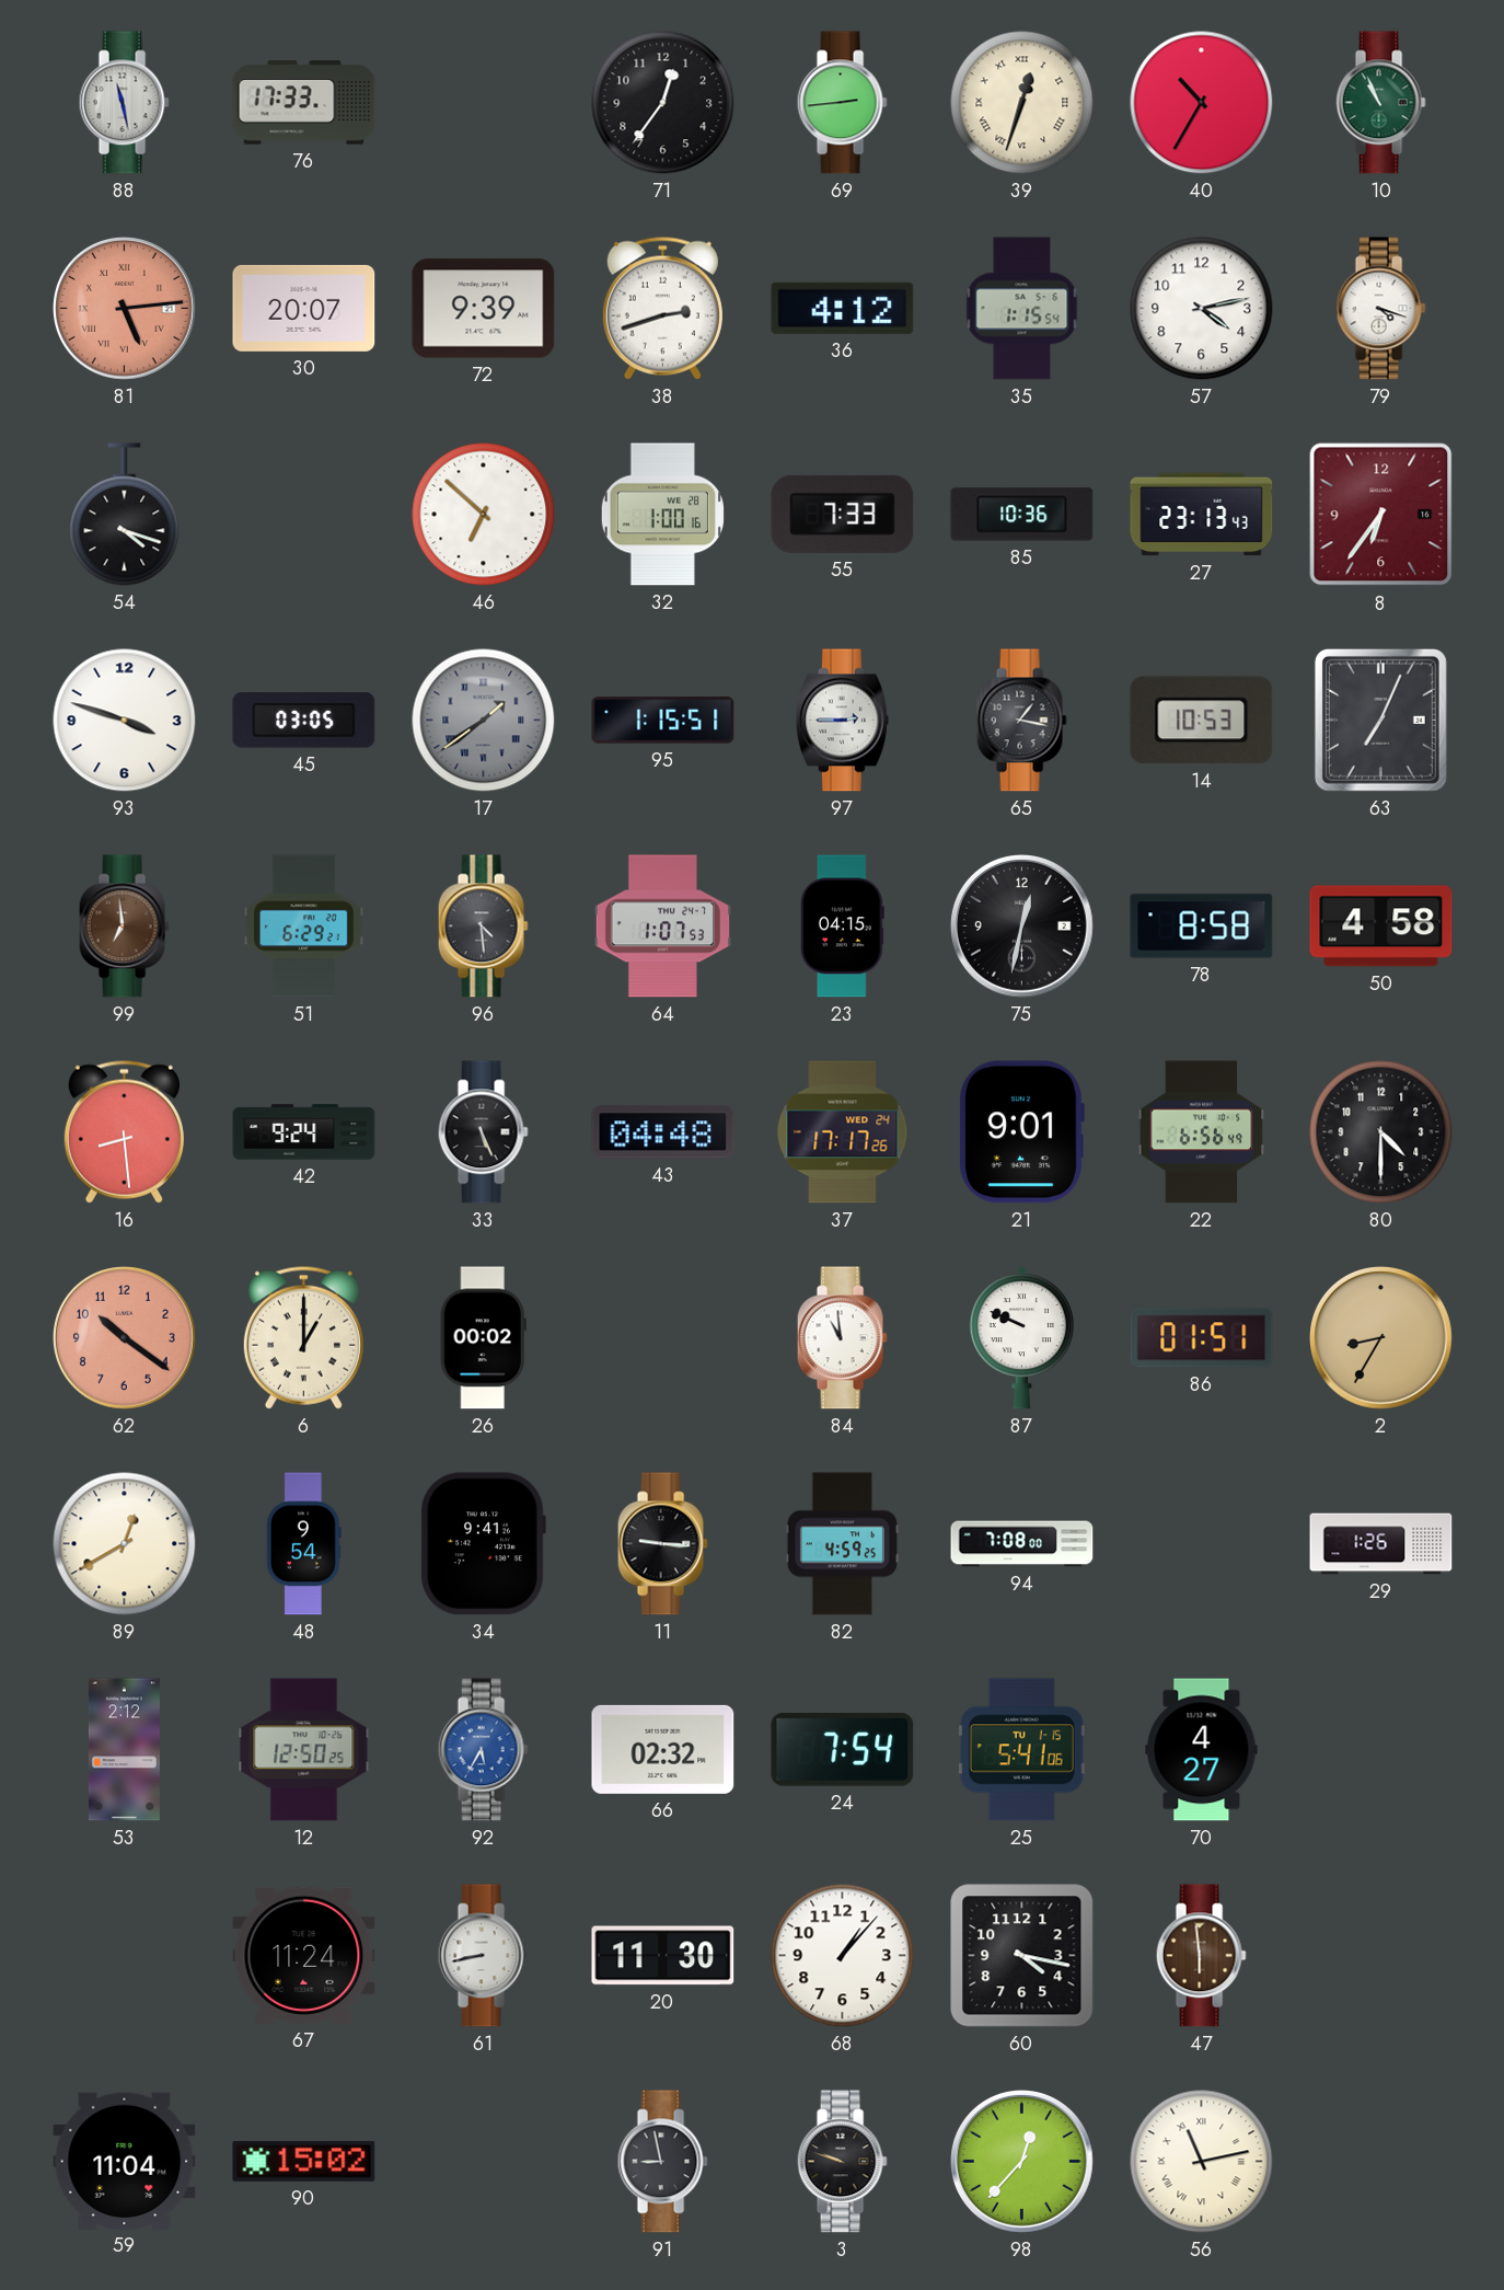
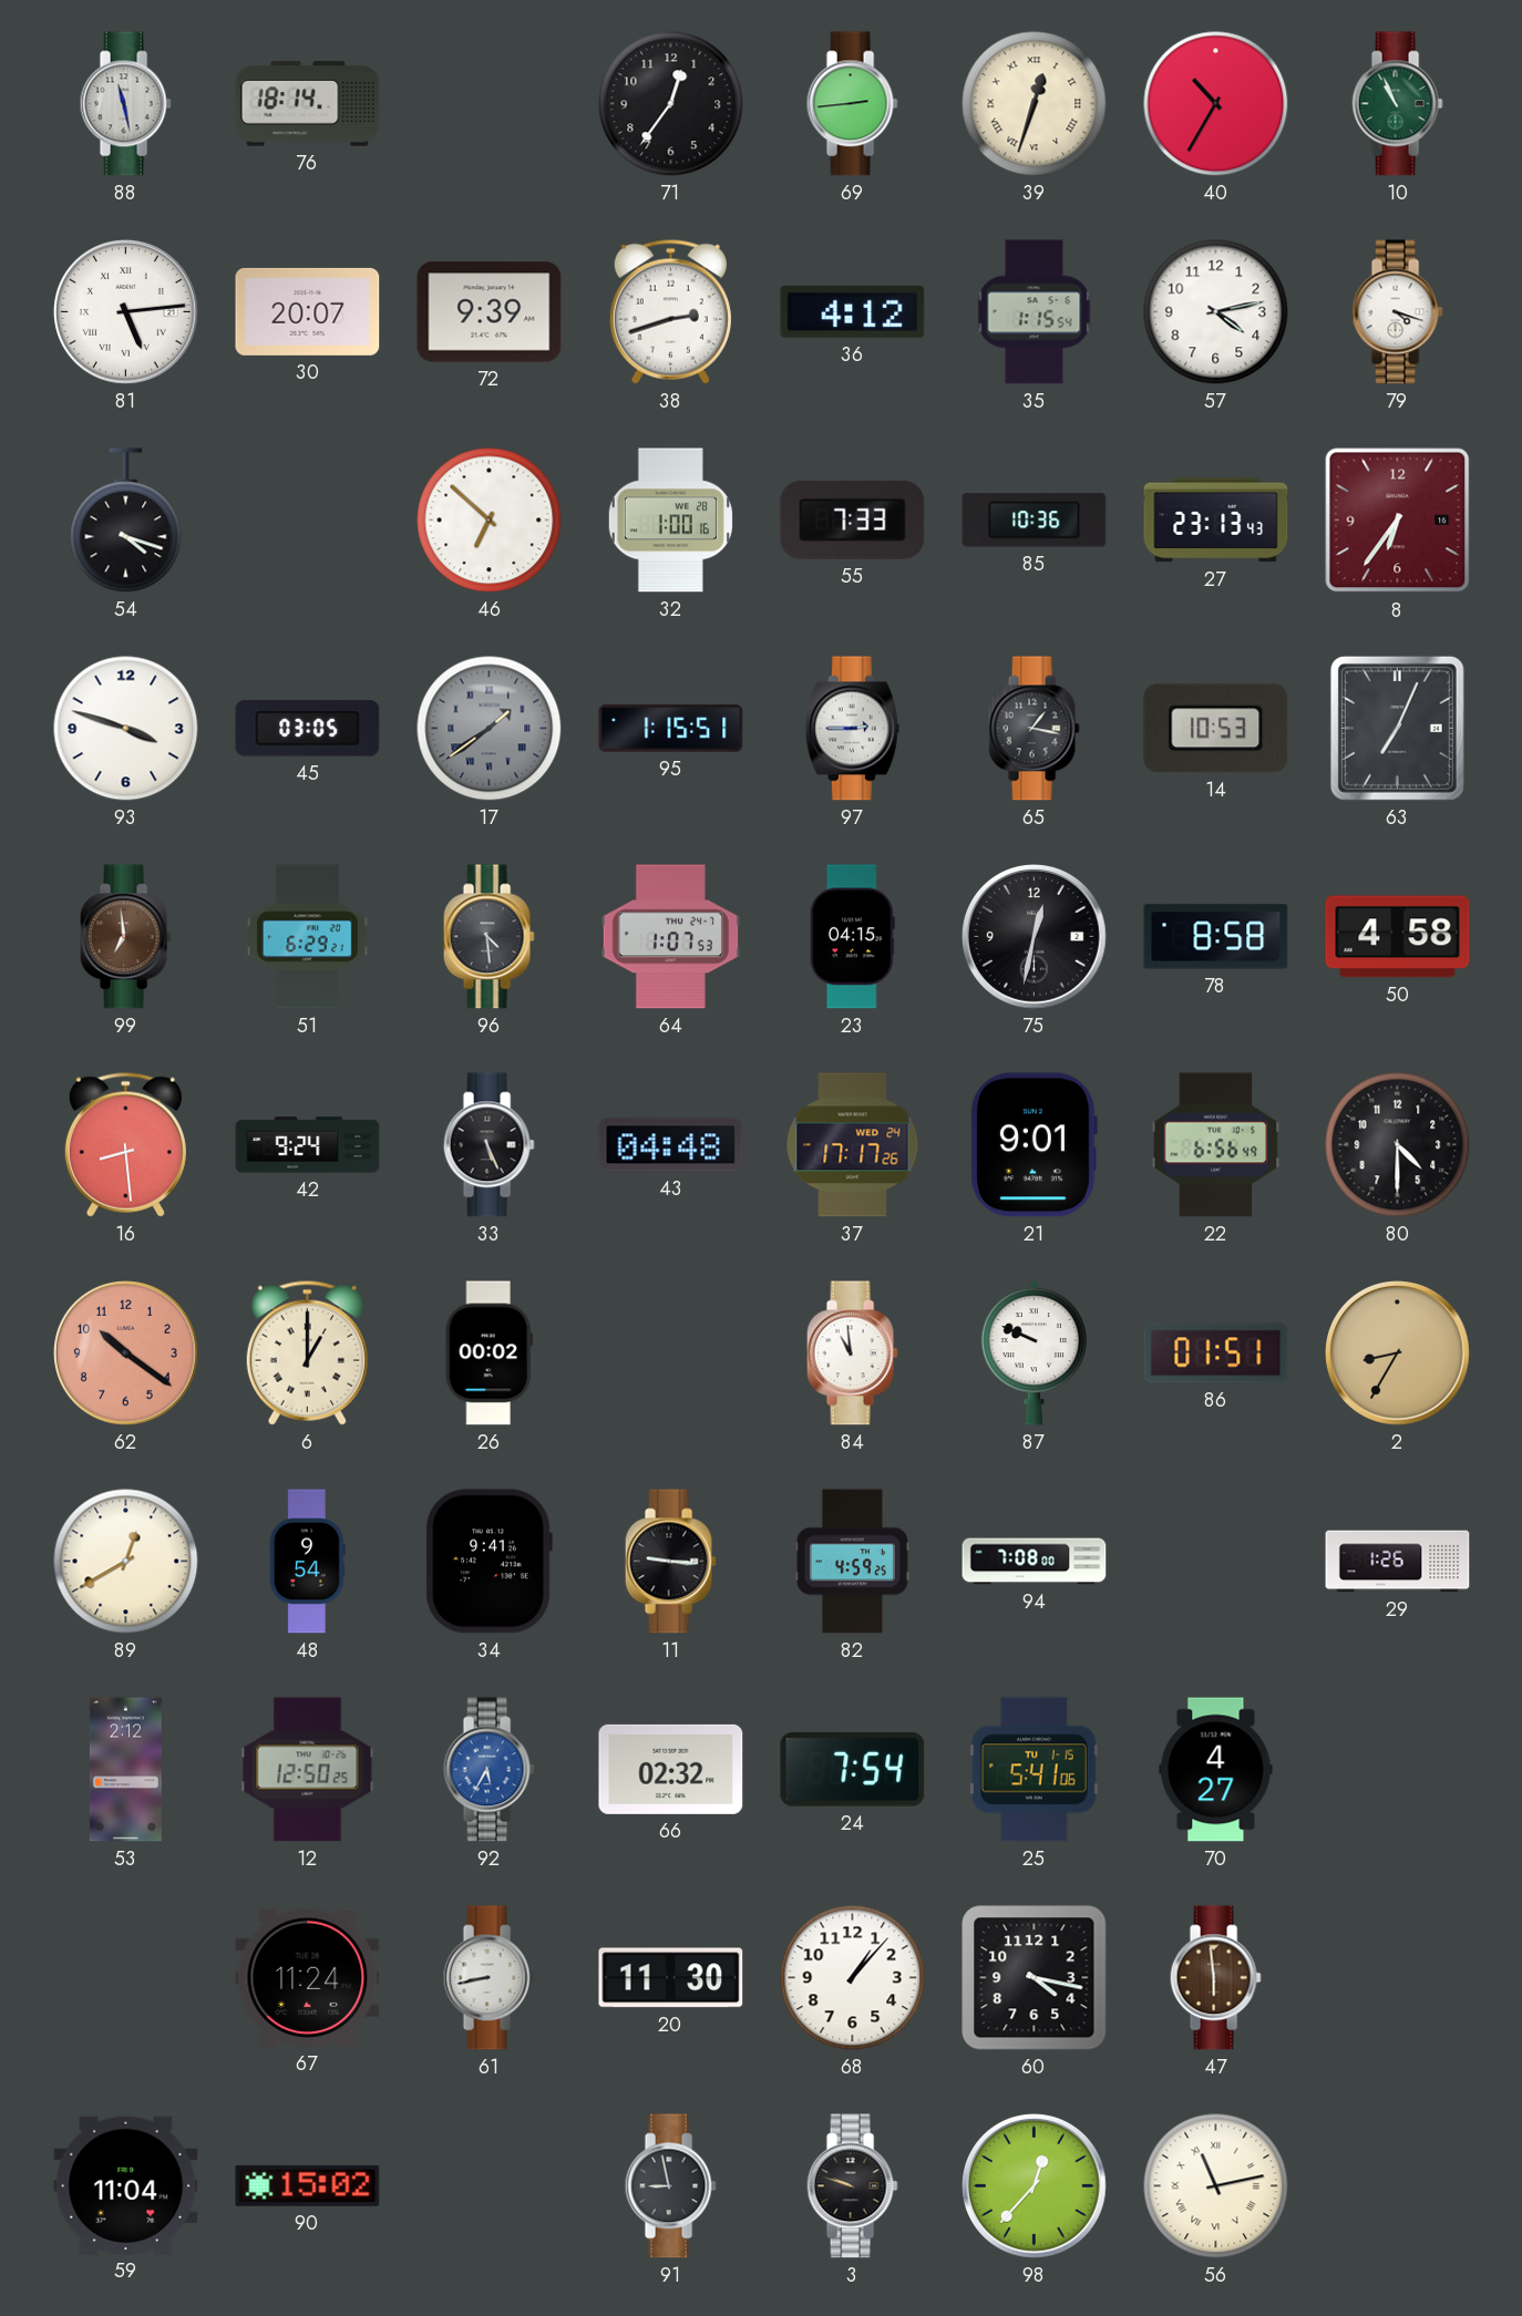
76: 17:33 -> 18:14
81 dial: salmon -> white
